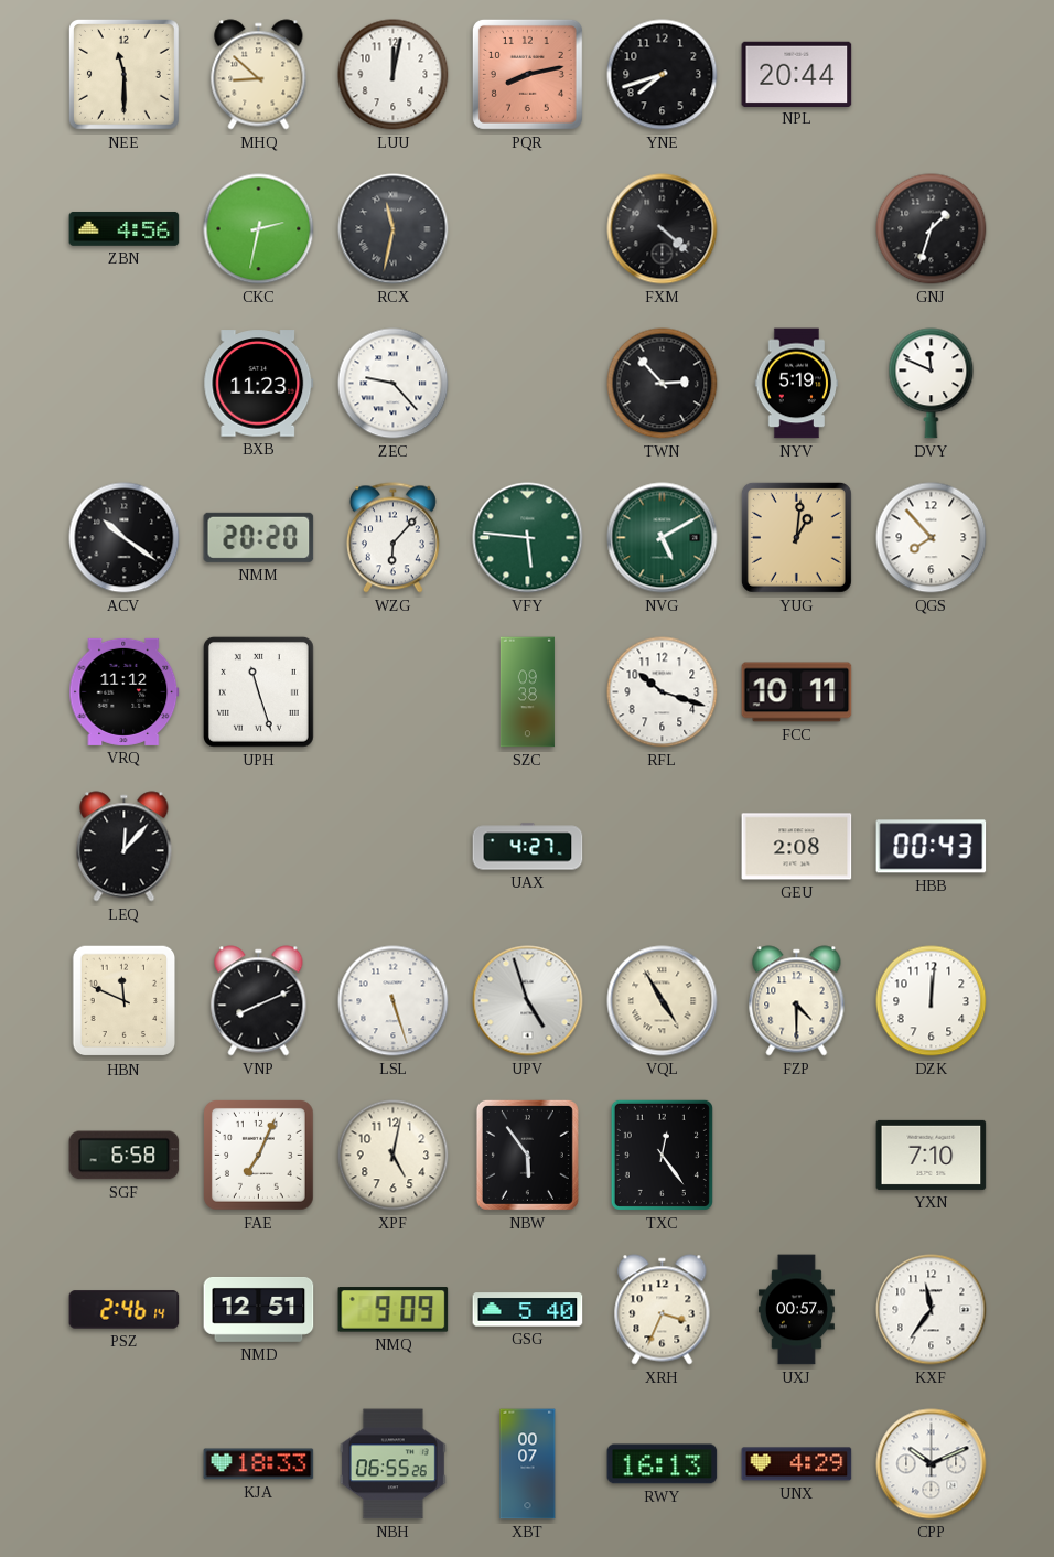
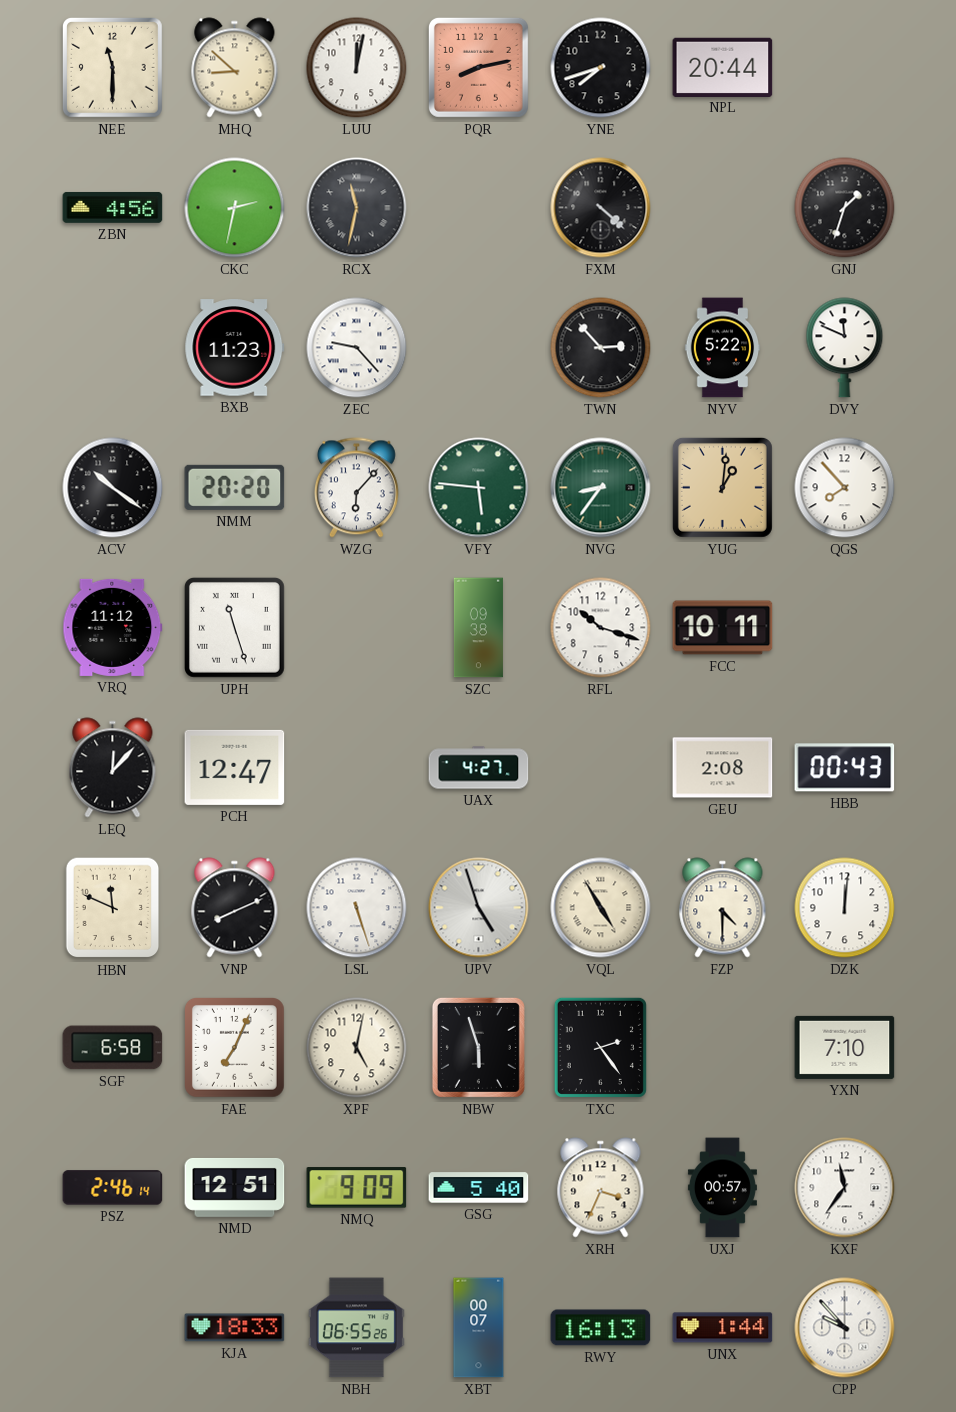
NYV: 5:19 -> 5:22
NVG: 5:10 -> 8:36
PCH: none -> 12:47
NBW: 5:54 -> 5:57
TXC: 12:24 -> 2:24
UNX: 4:29 -> 1:44
CPP: 10:11 -> 9:53
